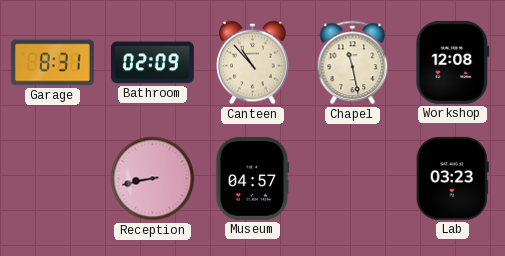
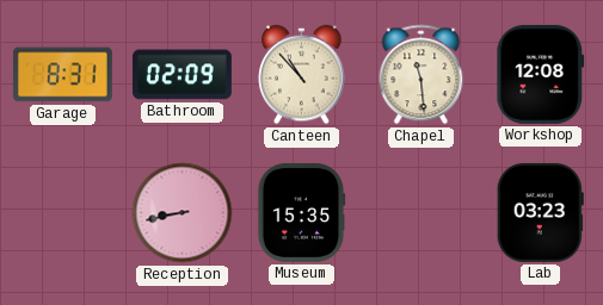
Chapel: 11:28 -> 11:29
Museum: 04:57 -> 15:35
